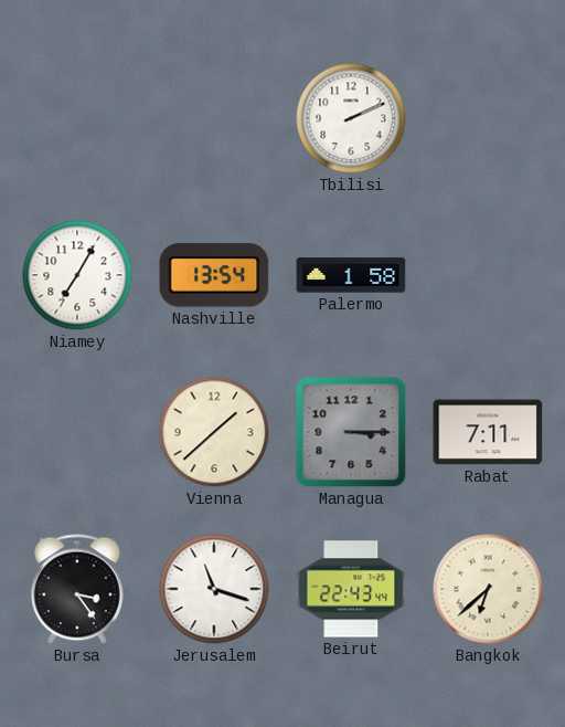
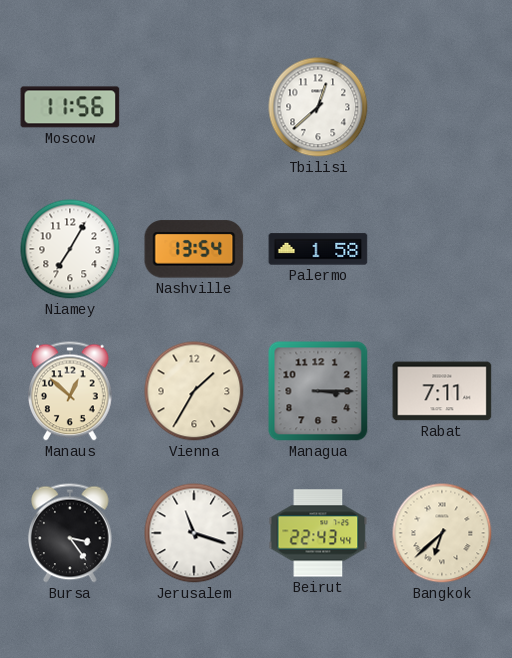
Moscow: none -> 11:56
Tbilisi: 2:11 -> 12:38
Manaus: none -> 12:52
Vienna: 1:38 -> 1:35
